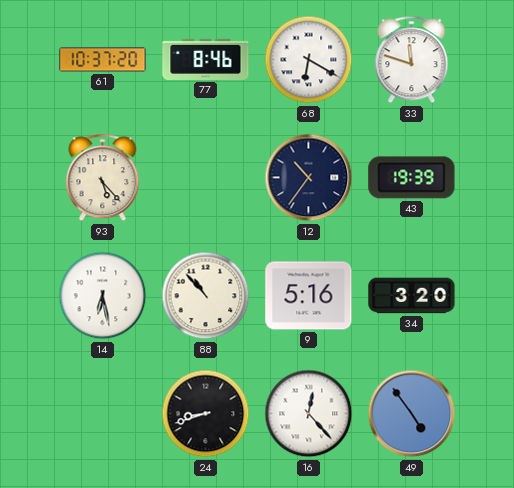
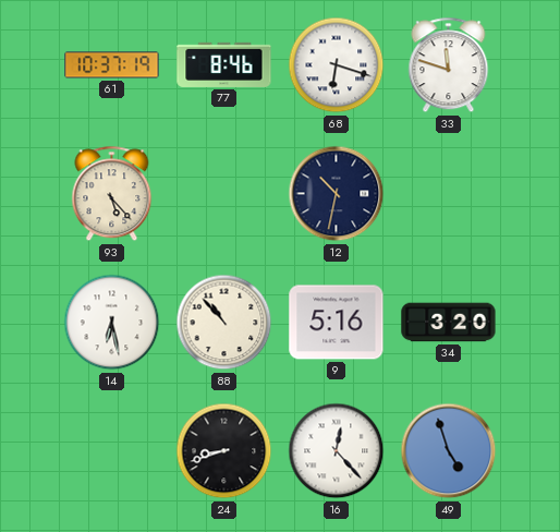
61: 10:37:20 -> 10:37:19
68: 6:20 -> 6:18
12: 10:36 -> 10:32
43: 19:39 -> none
49: 4:54 -> 4:57
